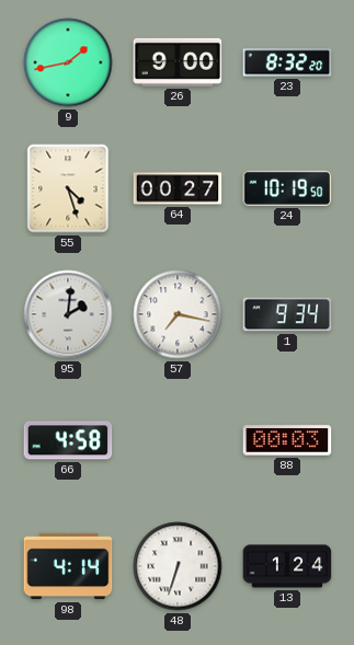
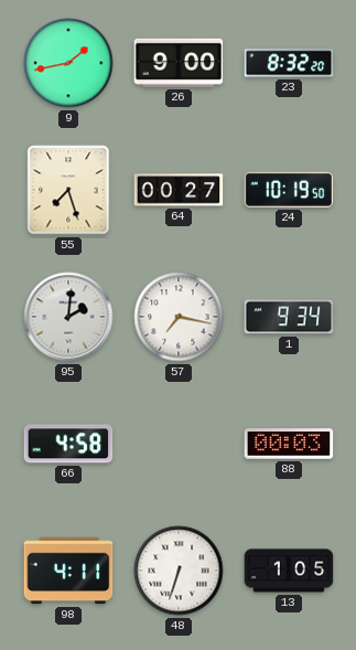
55: 4:27 -> 7:27
98: 4:14 -> 4:11
13: 1:24 -> 1:05
